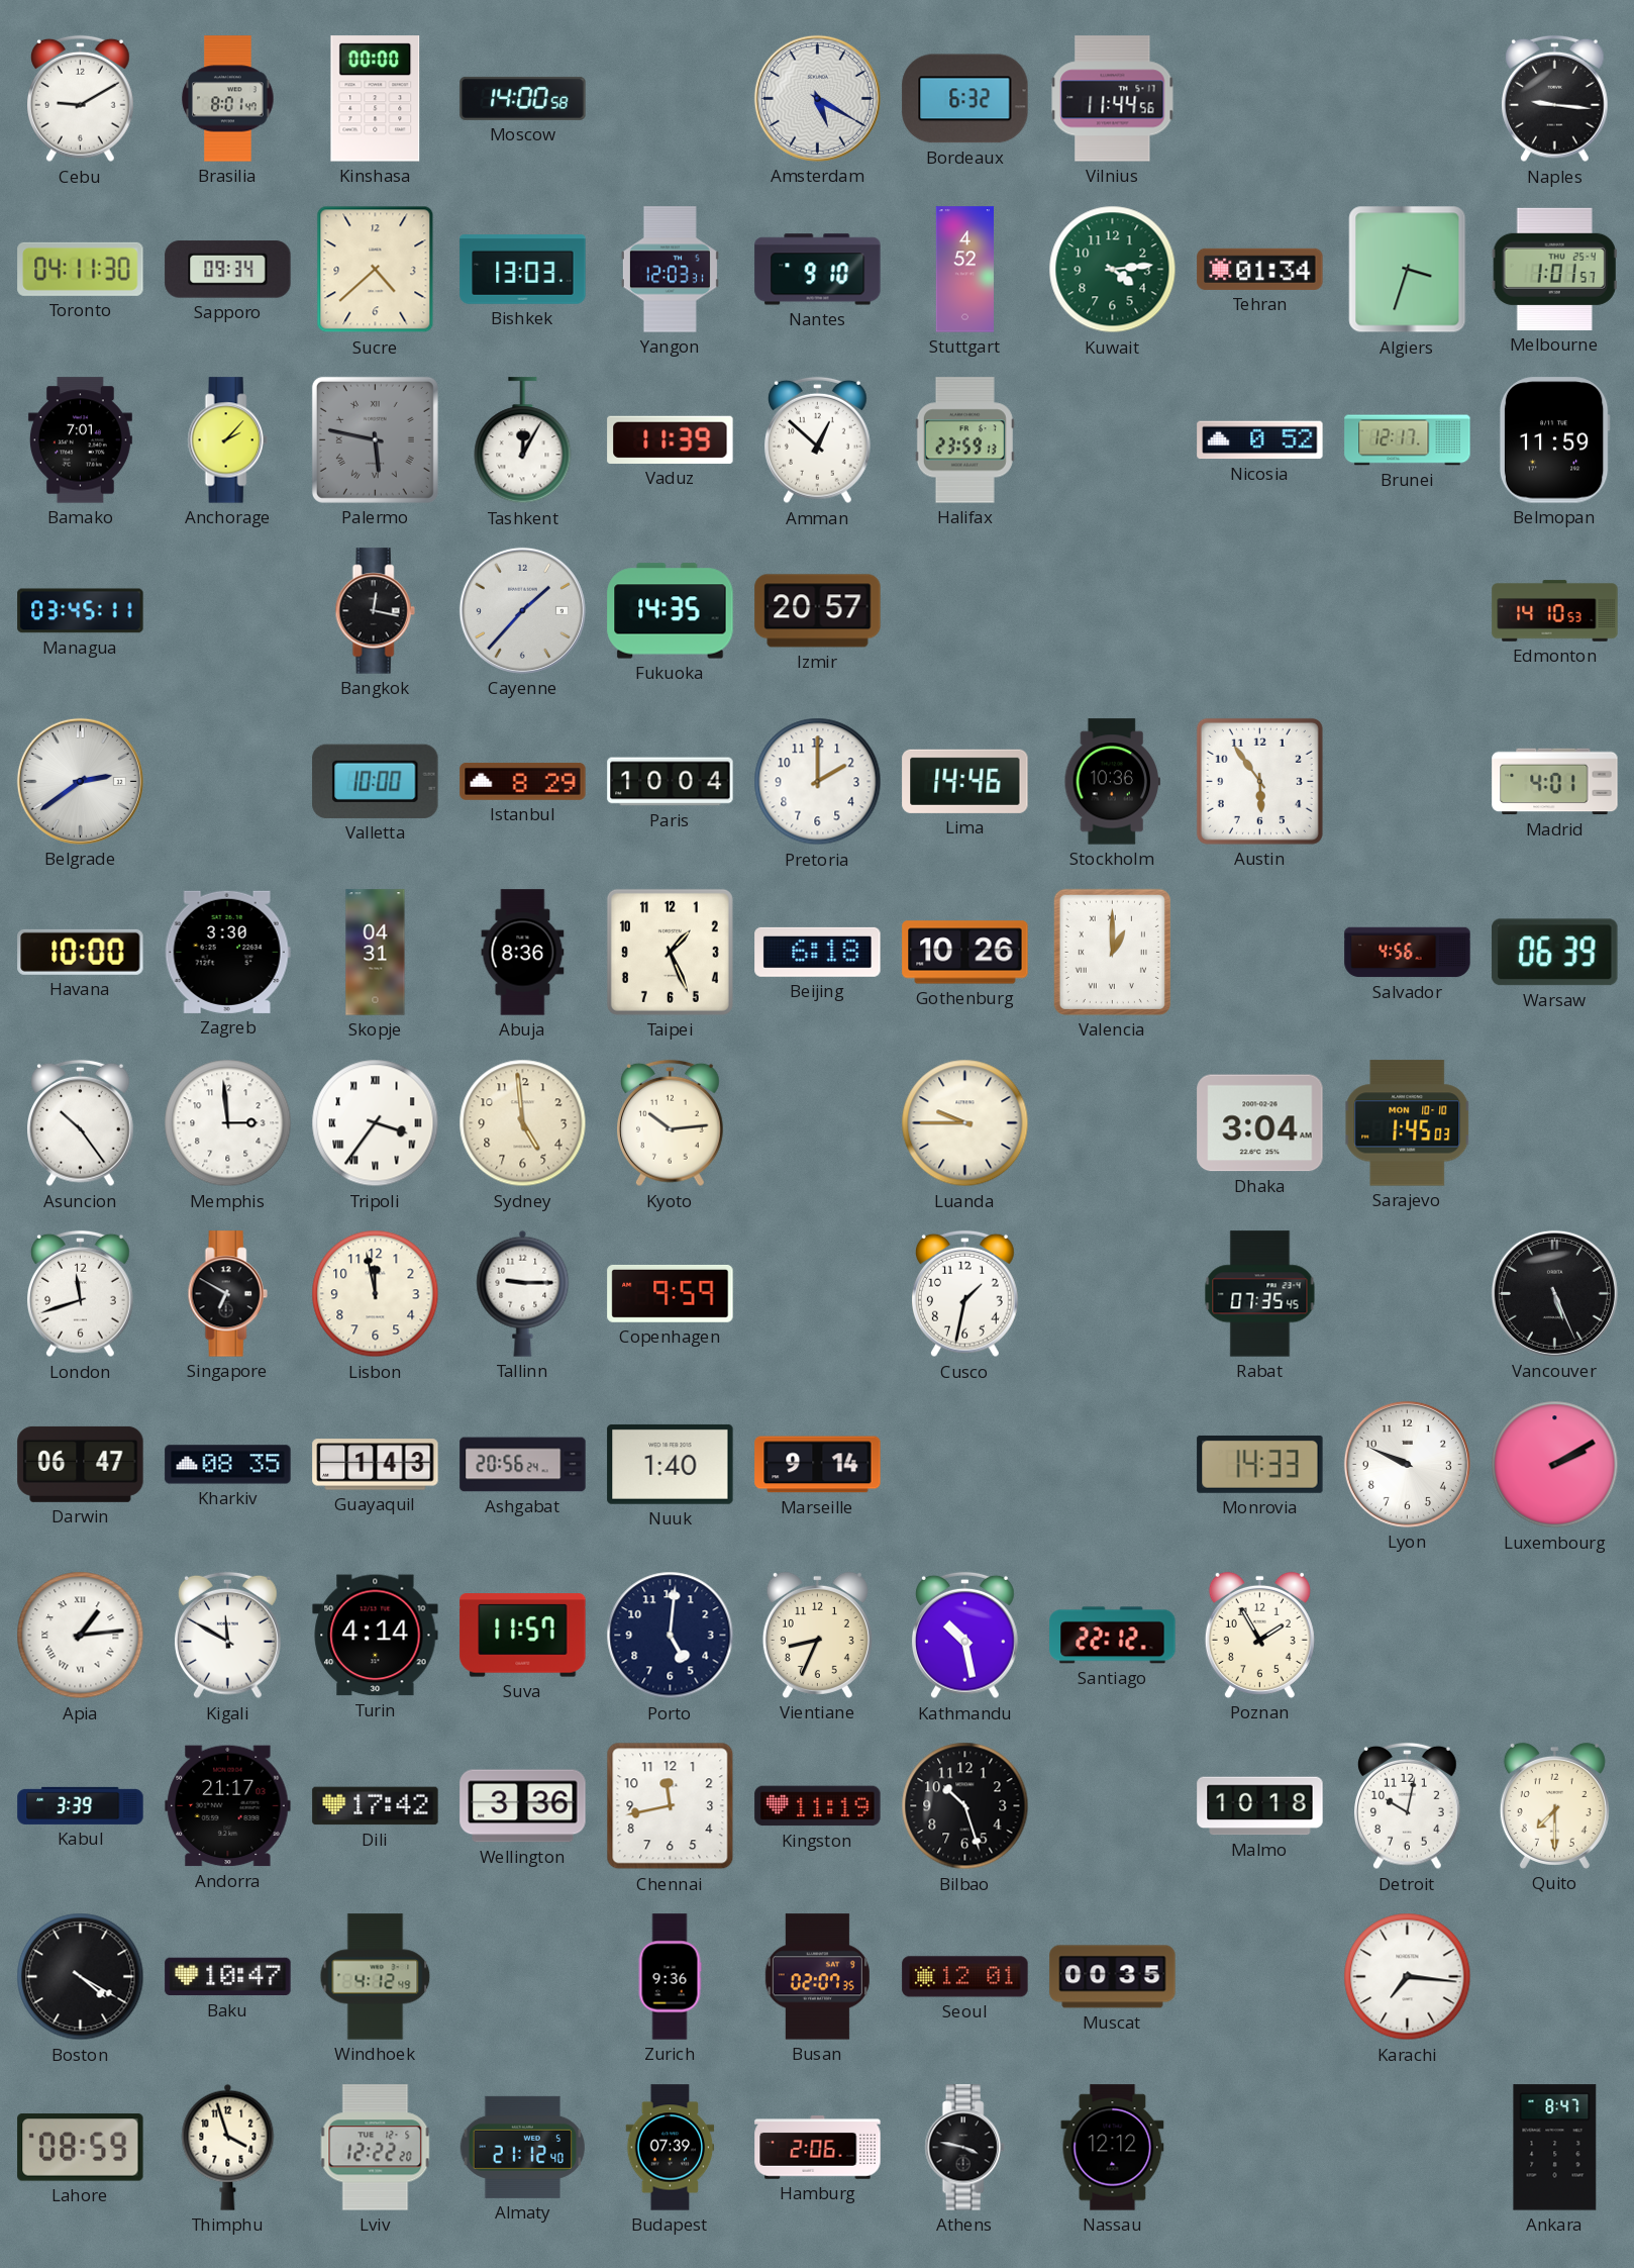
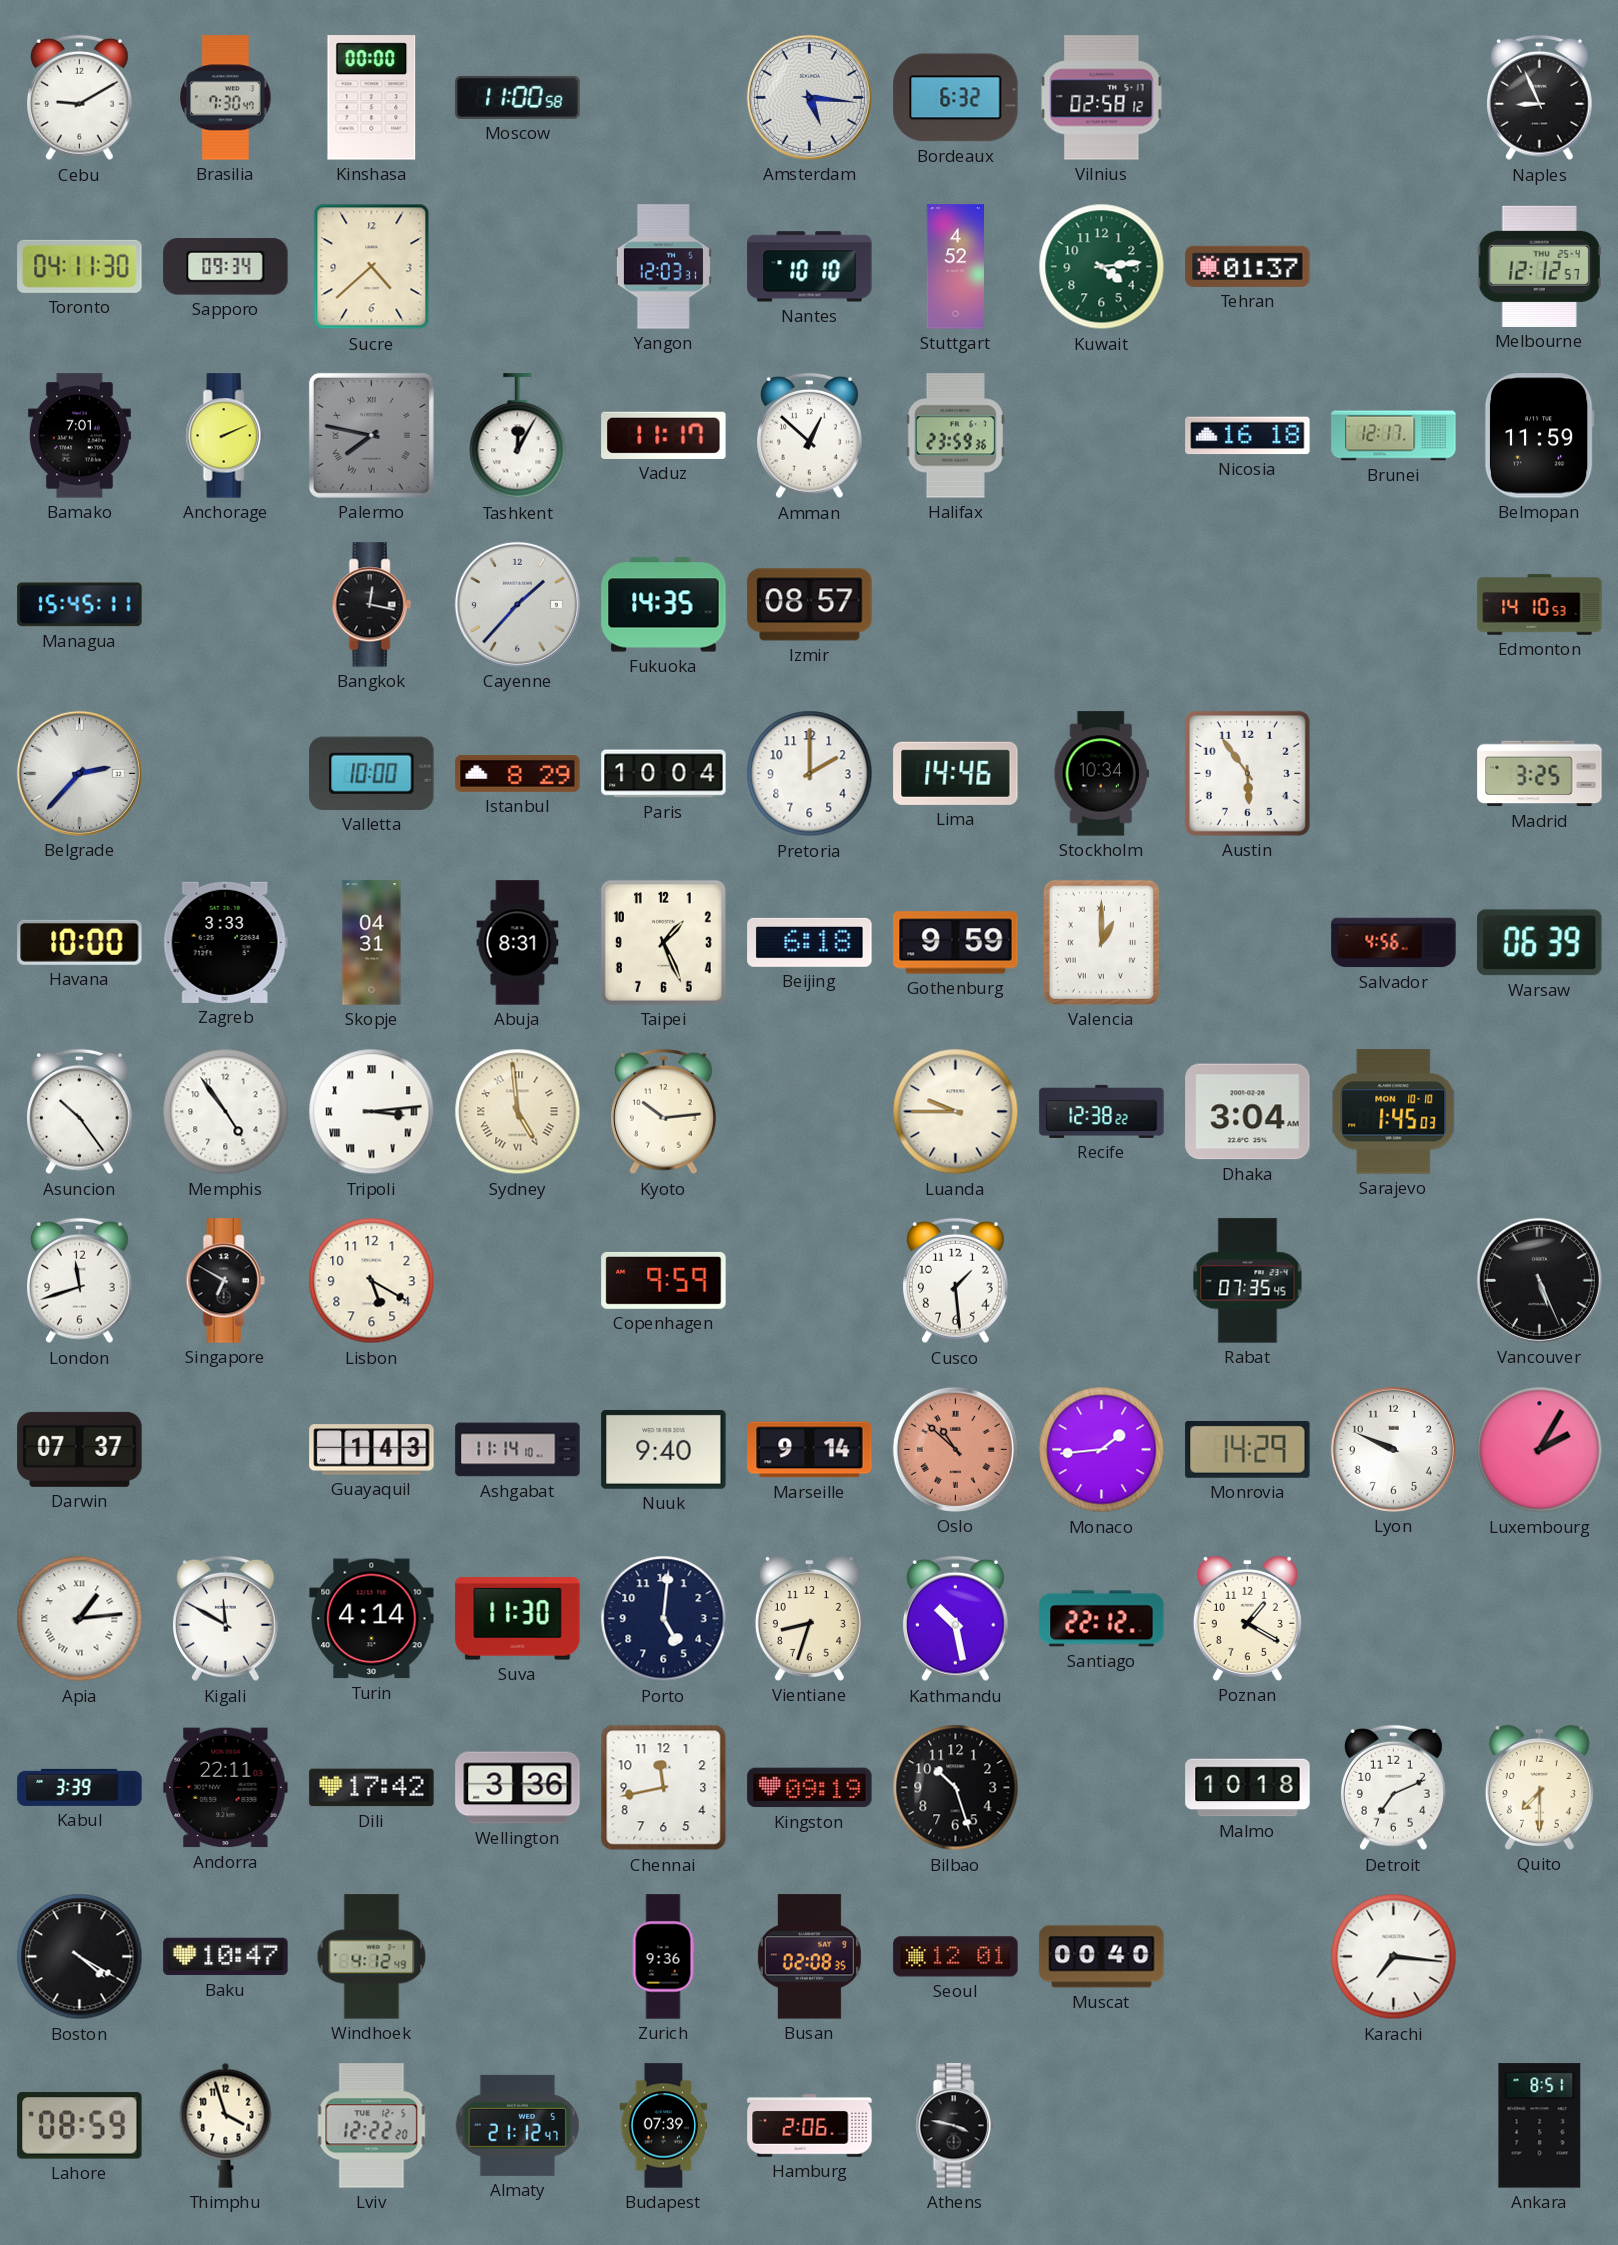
Brasilia: 8:01 -> 7:30
Moscow: 14:00 -> 11:00
Amsterdam: 5:20 -> 5:16
Vilnius: 11:44 -> 02:58
Naples: 9:16 -> 8:56
Bishkek: 13:03 -> none
Nantes: 9:10 -> 10:10
Tehran: 01:34 -> 01:37
Algiers: 3:33 -> none
Melbourne: 1:01 -> 12:12
Anchorage: 2:07 -> 2:11
Palermo: 5:47 -> 7:47
Vaduz: 11:39 -> 11:17
Halifax: 23:59:13 -> 23:59:36
Nicosia: 0:52 -> 16:18
Managua: 03:45 -> 15:45
Izmir: 20:57 -> 08:57
Belgrade: 2:39 -> 2:37
Stockholm: 10:36 -> 10:34
Madrid: 4:01 -> 3:25
Zagreb: 3:30 -> 3:33
Abuja: 8:36 -> 8:31
Gothenburg: 10:26 -> 9:59
Memphis: 2:59 -> 4:54
Tripoli: 3:36 -> 3:14
Sydney numerals: Arabic -> Roman
Recife: none -> 12:38
Lisbon: 11:58 -> 5:20
Tallinn: 9:15 -> none
Cusco: 1:32 -> 1:29
Darwin: 06:47 -> 07:37
Kharkiv: 08:35 -> none
Ashgabat: 20:56 -> 11:14
Nuuk: 1:40 -> 9:40
Oslo: none -> 10:52
Monaco: none -> 1:44
Monrovia: 14:33 -> 14:29
Luxembourg: 2:10 -> 2:05
Suva: 11:57 -> 11:30
Vientiane: 8:34 -> 8:33
Poznan: 1:55 -> 1:20
Andorra: 21:17 -> 22:11
Kingston: 11:19 -> 09:19
Detroit: 10:02 -> 7:11
Busan: 02:07 -> 02:08
Muscat: 00:35 -> 00:40
Almaty: 21:12:40 -> 21:12:47
Nassau: 12:12 -> none
Ankara: 8:47 -> 8:51
